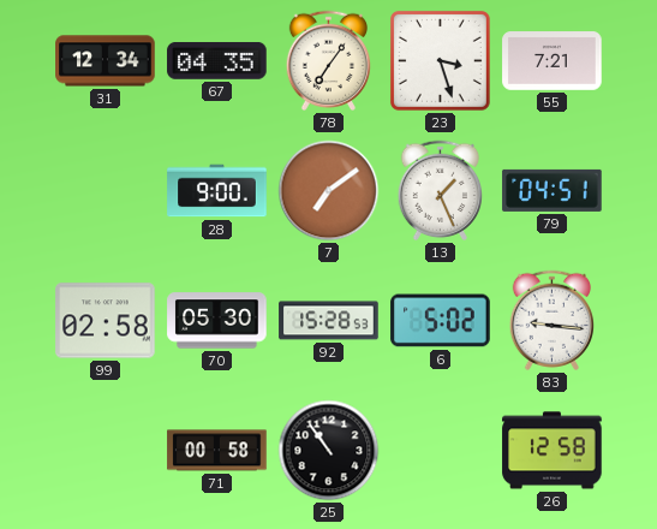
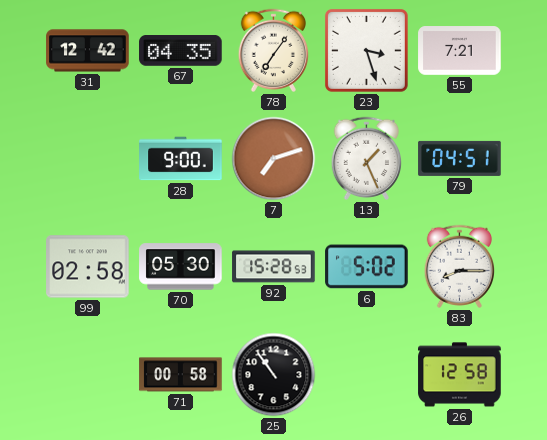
31: 12:34 -> 12:42
7: 7:09 -> 7:12
83: 9:16 -> 8:15
